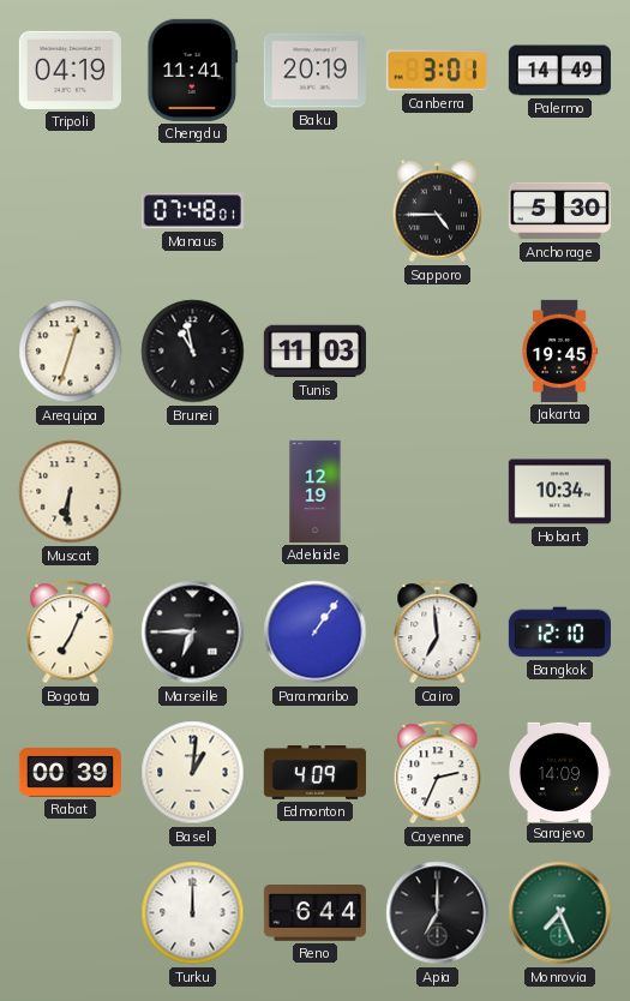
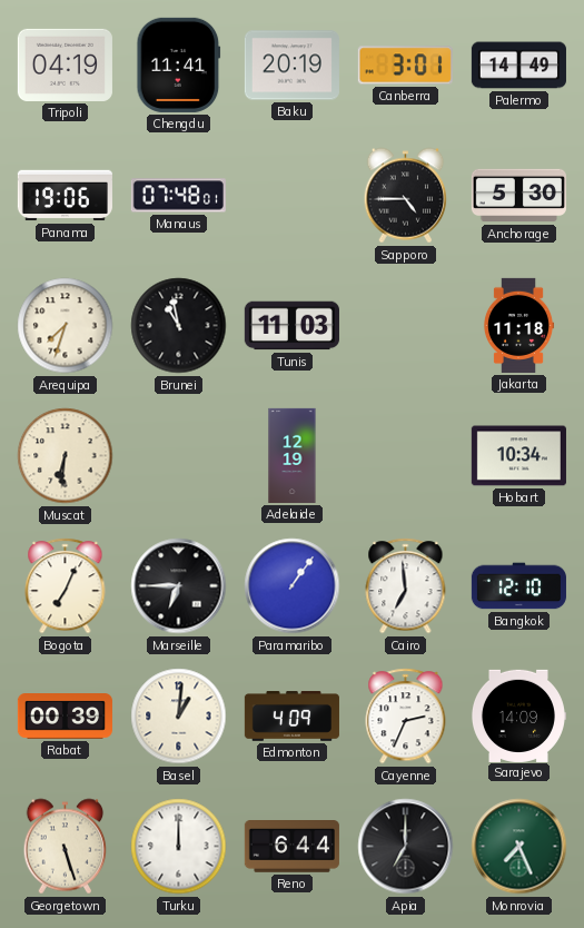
Panama: none -> 19:06
Arequipa: 12:33 -> 7:33
Jakarta: 19:45 -> 11:18
Georgetown: none -> 5:27
